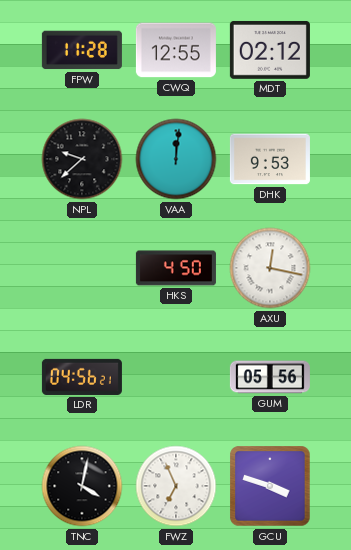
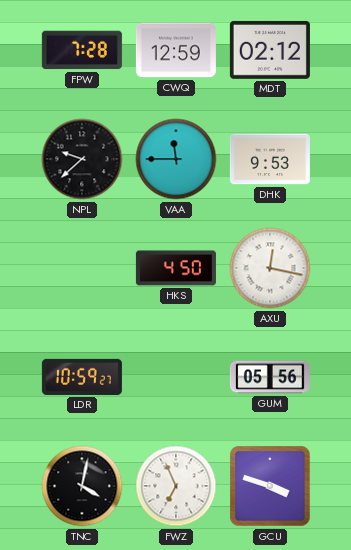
FPW: 11:28 -> 7:28
CWQ: 12:55 -> 12:59
VAA: 12:01 -> 11:45
LDR: 04:56 -> 10:59
